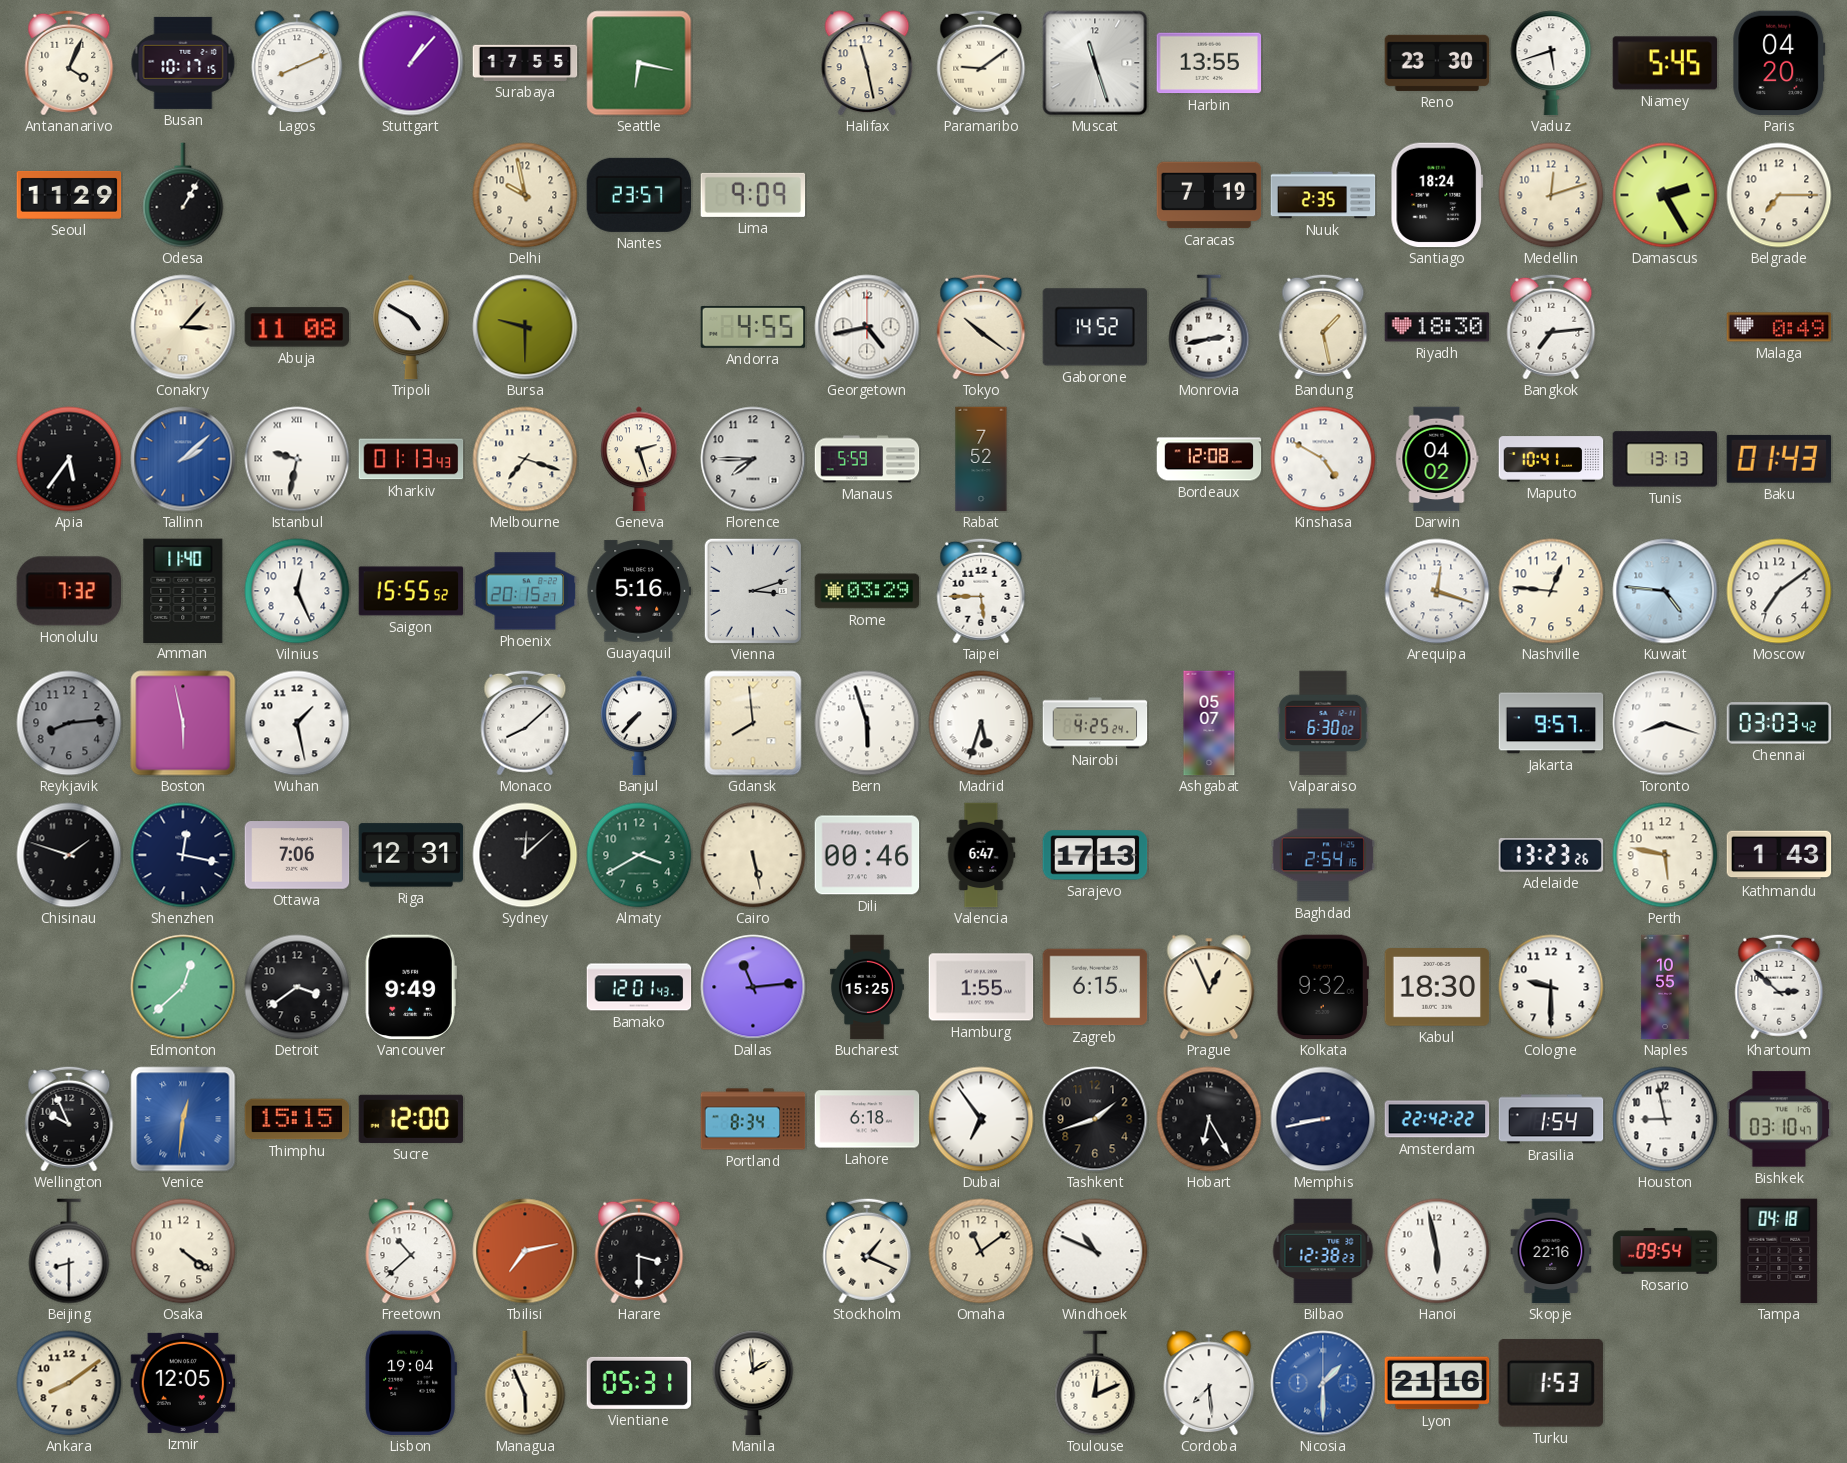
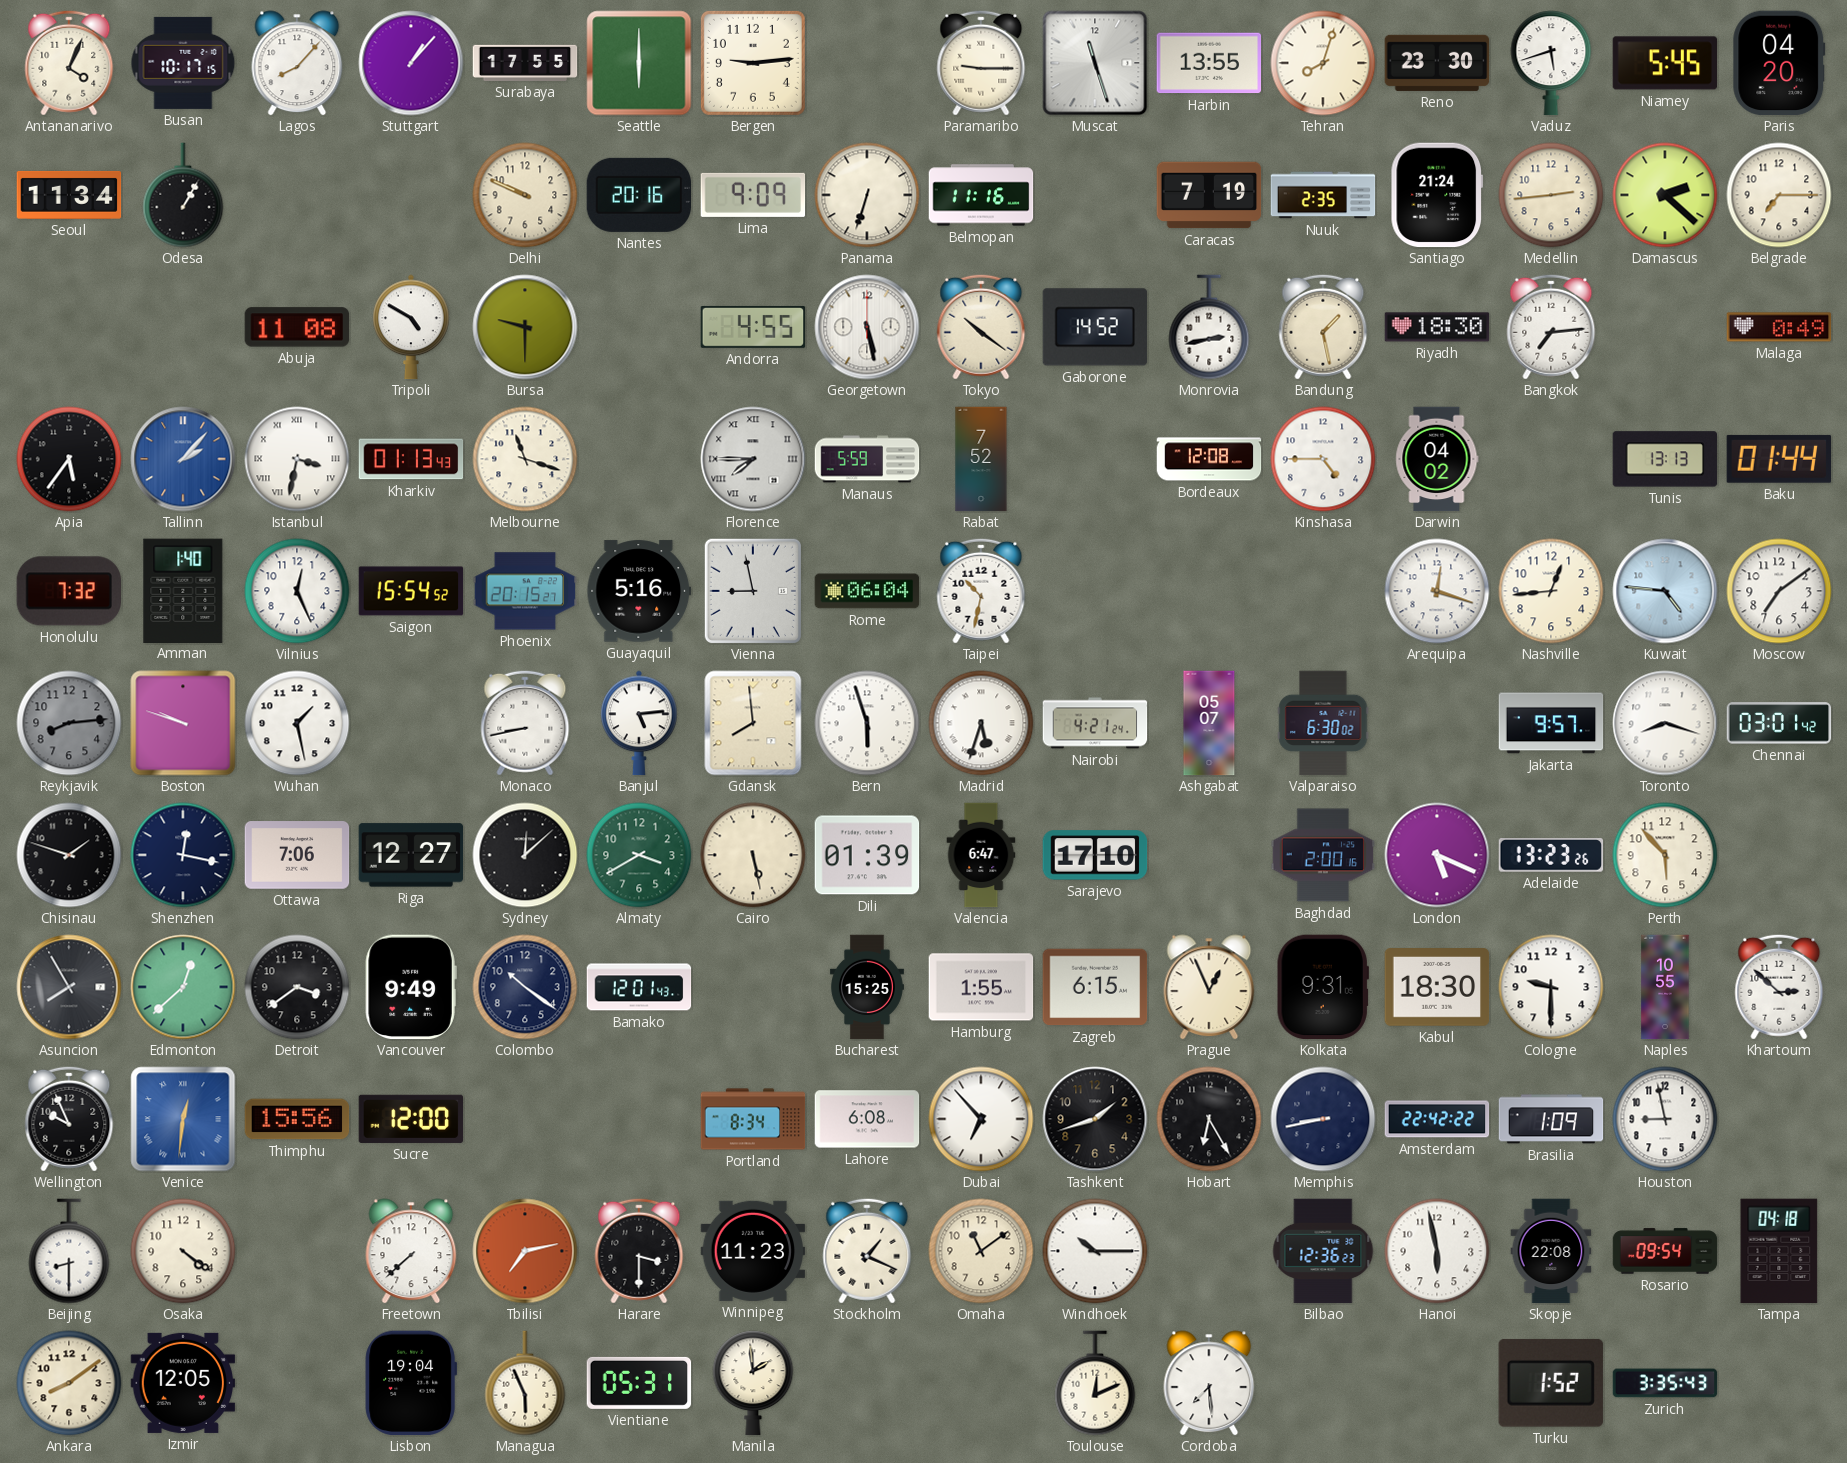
Lagos: 8:11 -> 8:07
Seattle: 6:17 -> 6:00
Bergen: none -> 9:14
Halifax: 11:28 -> none
Paramaribo: 9:09 -> 9:15
Tehran: none -> 8:03
Seoul: 11:29 -> 11:34
Delhi: 9:58 -> 9:49
Nantes: 23:57 -> 20:16
Panama: none -> 6:33
Belmopan: none -> 11:16
Santiago: 18:24 -> 21:24
Medellin: 12:12 -> 2:44
Damascus: 2:25 -> 2:22
Conakry: 3:07 -> none
Georgetown: 4:43 -> 5:28
Tallinn: 2:08 -> 2:07
Istanbul: 9:32 -> 3:32
Melbourne: 7:18 -> 11:18
Geneva: 2:27 -> none
Florence numerals: Arabic -> Roman
Kinshasa: 4:50 -> 4:45
Maputo: 10:41 -> none
Baku: 01:43 -> 01:44
Amman: 11:40 -> 1:40
Saigon: 15:55 -> 15:54
Vienna: 3:12 -> 8:58
Rome: 03:29 -> 06:04
Taipei: 5:45 -> 10:32
Nashville: 12:46 -> 12:44
Boston: 5:58 -> 9:48
Monaco: 8:08 -> 8:43
Banjul: 7:37 -> 5:14
Nairobi: 4:25 -> 4:21
Chennai: 03:03 -> 03:01
Riga: 12:31 -> 12:27
Dili: 00:46 -> 01:39
Sarajevo: 17:13 -> 17:10
Baghdad: 2:54 -> 2:00
London: none -> 5:19
Perth: 5:47 -> 5:53
Kathmandu: 1:43 -> none
Asuncion: none -> 7:55
Colombo: none -> 10:21
Dallas: 11:14 -> none
Kolkata: 9:32 -> 9:31
Thimphu: 15:15 -> 15:56
Lahore: 6:18 -> 6:08
Dubai: 6:54 -> 6:53
Brasilia: 1:54 -> 1:09
Bishkek: 03:10 -> none
Freetown: 10:38 -> 7:38
Winnipeg: none -> 11:23
Windhoek: 10:49 -> 10:15
Bilbao: 12:38 -> 12:36
Skopje: 22:16 -> 22:08
Nicosia: 1:30 -> none
Lyon: 21:16 -> none
Turku: 1:53 -> 1:52
Zurich: none -> 3:35
